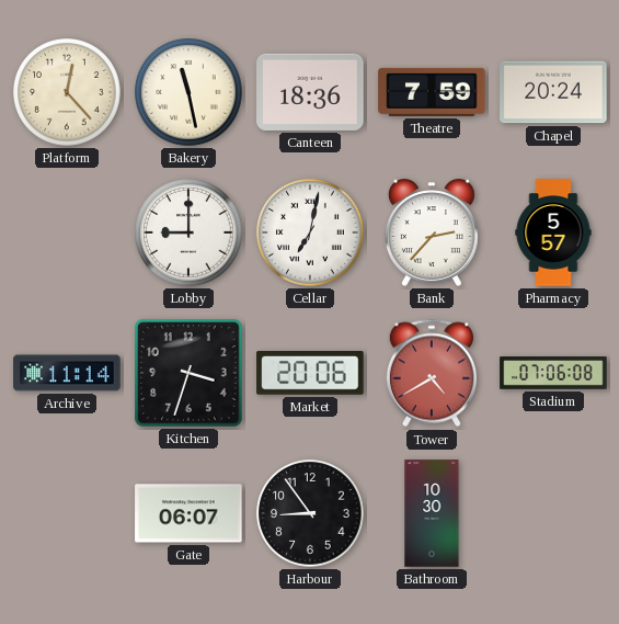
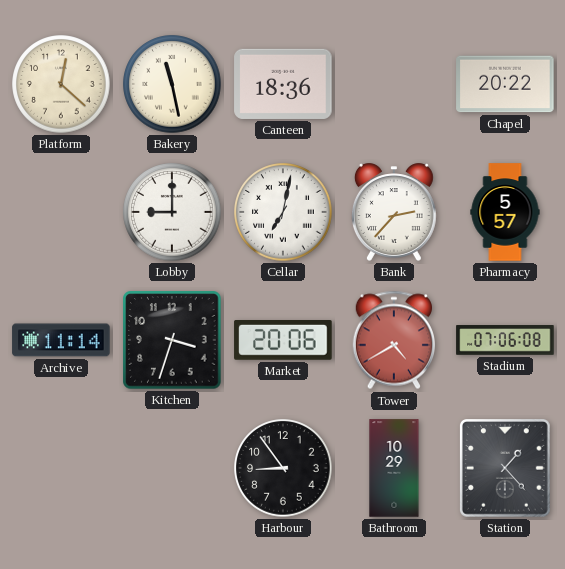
Platform: 12:23 -> 12:22
Theatre: 7:59 -> none
Chapel: 20:24 -> 20:22
Gate: 06:07 -> none
Bathroom: 10:30 -> 10:29
Station: none -> 1:23
